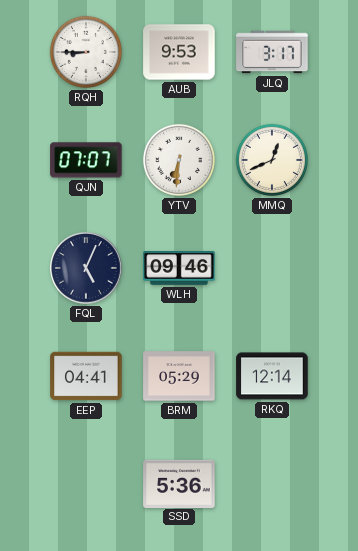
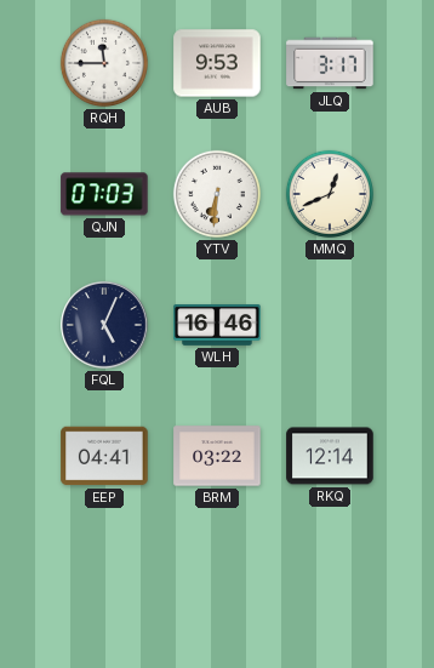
RQH: 8:45 -> 11:45
QJN: 07:07 -> 07:03
WLH: 09:46 -> 16:46
BRM: 05:29 -> 03:22
SSD: 5:36 -> none
